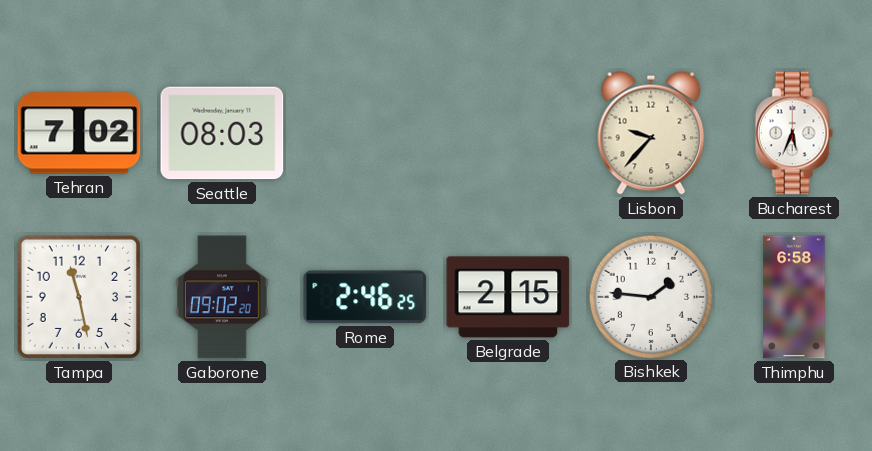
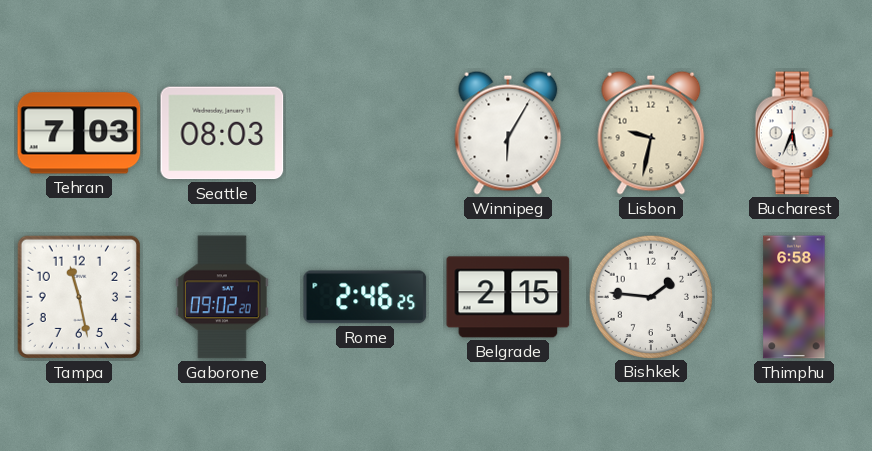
Tehran: 7:02 -> 7:03
Winnipeg: none -> 6:05
Lisbon: 9:37 -> 9:32
